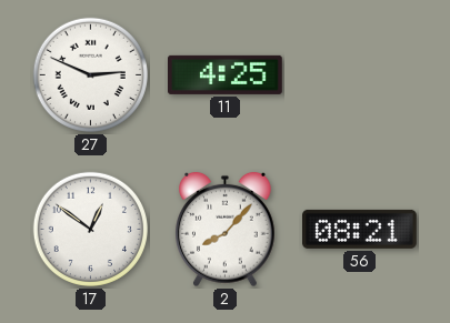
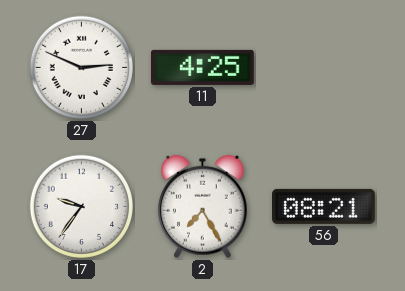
17: 12:51 -> 9:36
2: 8:07 -> 7:25
